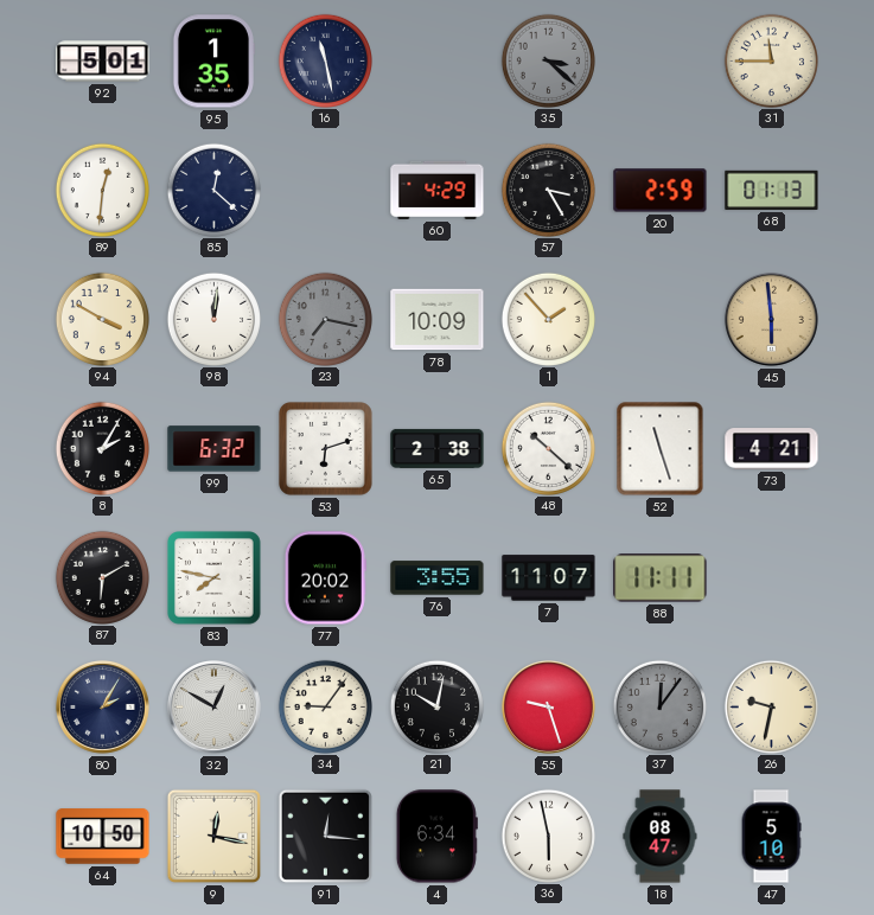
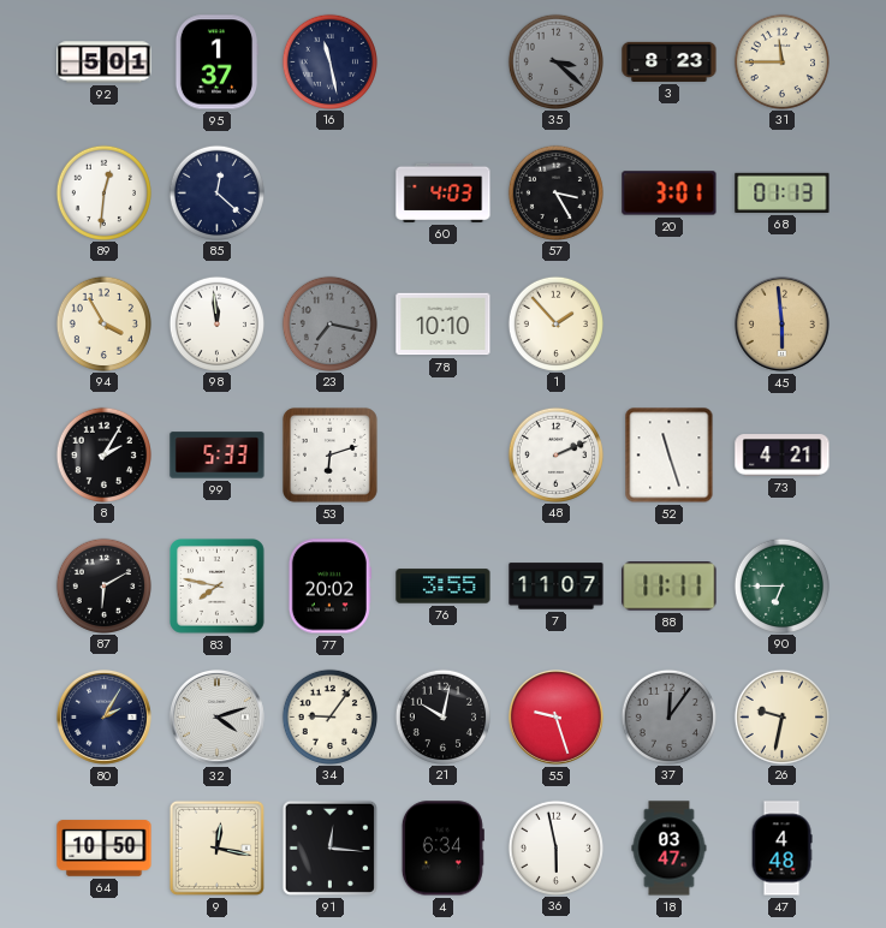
95: 1:35 -> 1:37
3: none -> 8:23
60: 4:29 -> 4:03
20: 2:59 -> 3:01
94: 3:50 -> 3:55
98: 12:01 -> 11:59
78: 10:09 -> 10:10
99: 6:32 -> 5:33
65: 2:38 -> none
48: 10:22 -> 2:11
90: none -> 6:45
32: 12:50 -> 4:12
18: 08:47 -> 03:47
47: 5:10 -> 4:48
